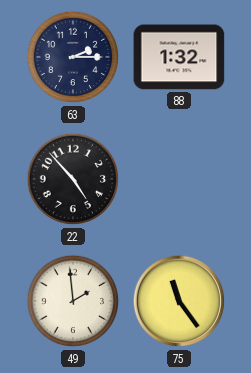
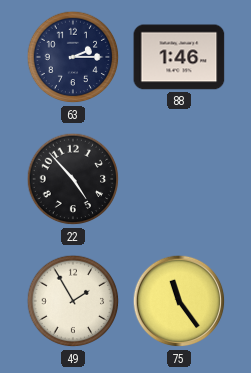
88: 1:32 -> 1:46
49: 1:59 -> 1:55
